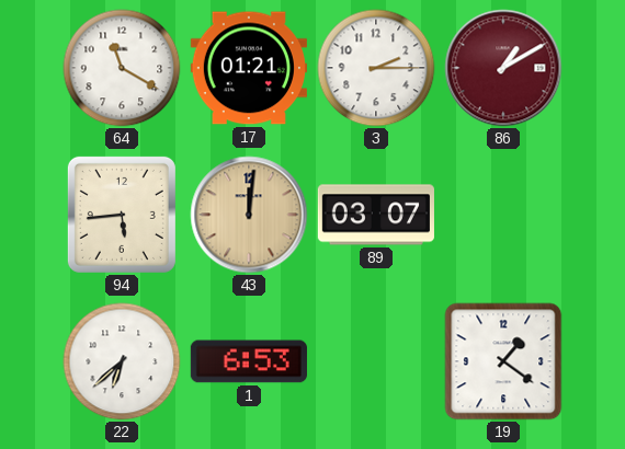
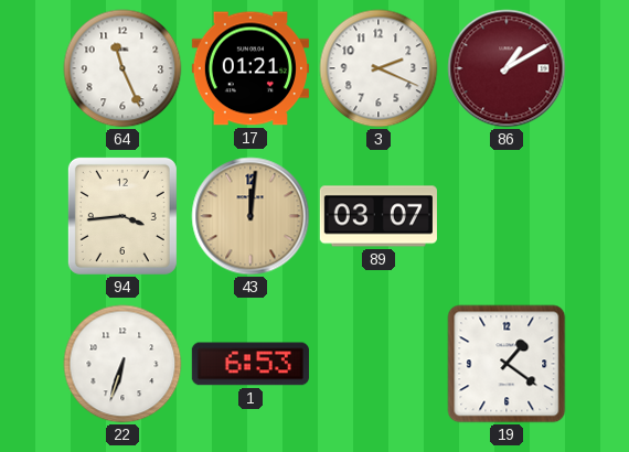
64: 11:20 -> 11:26
3: 2:15 -> 2:19
94: 5:44 -> 3:44
22: 6:38 -> 6:33
